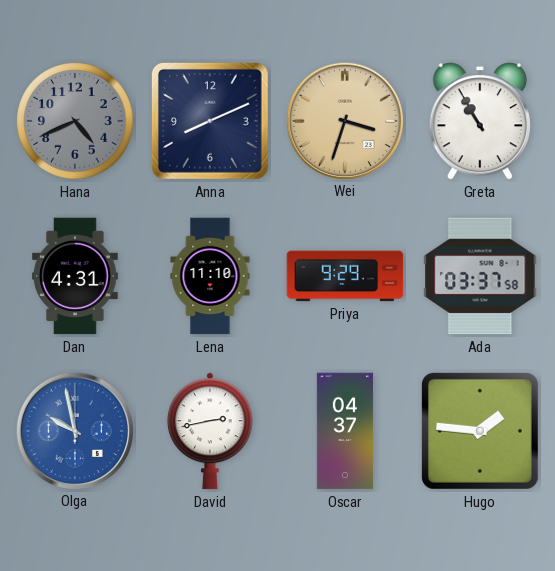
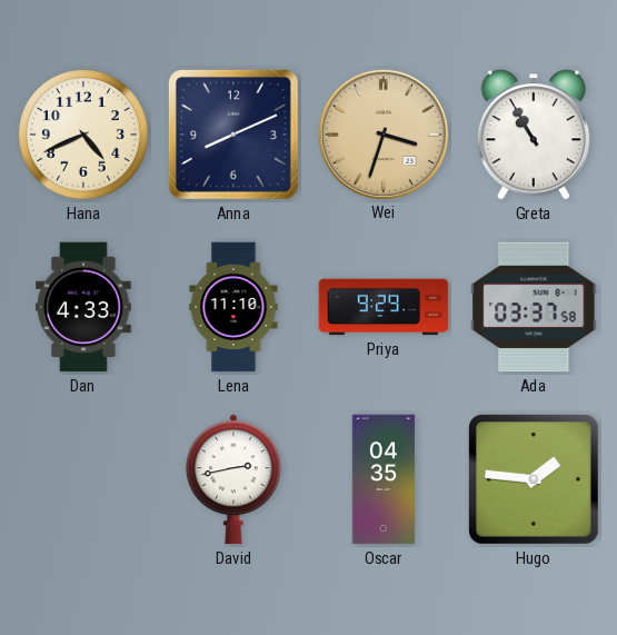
Hana dial: grey -> cream
Dan: 4:31 -> 4:33
Olga: 9:58 -> none
Oscar: 04:37 -> 04:35
